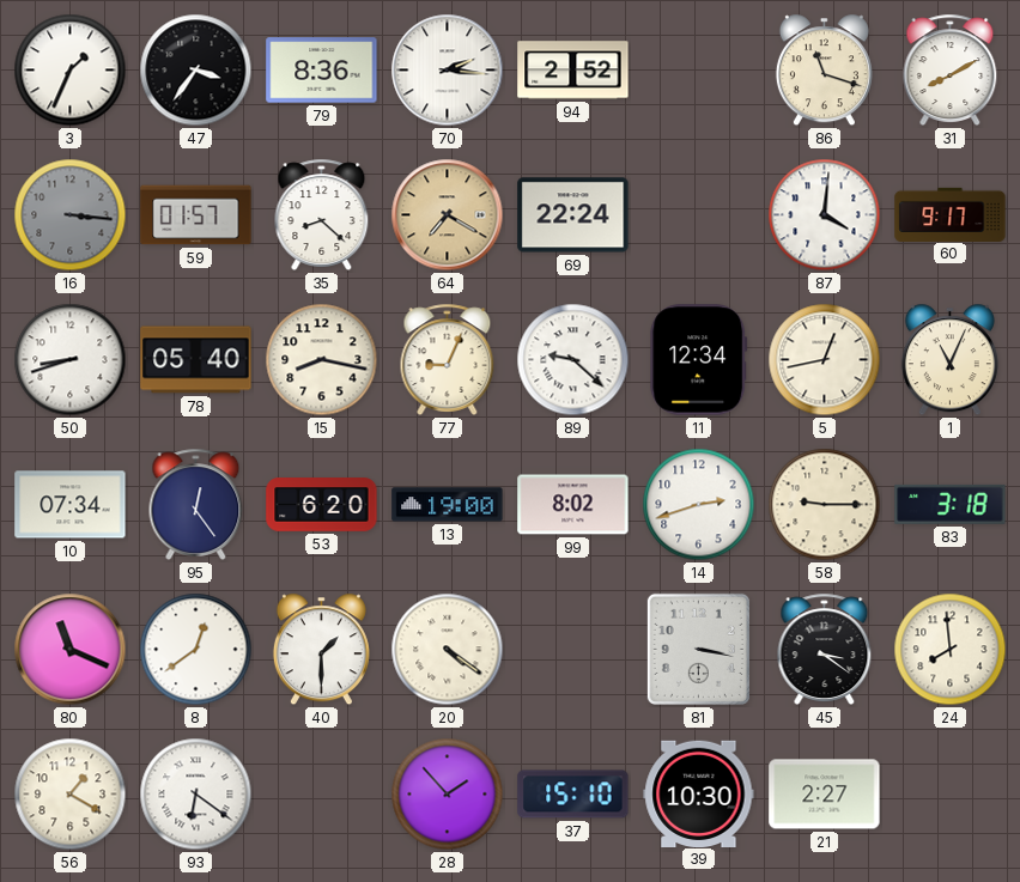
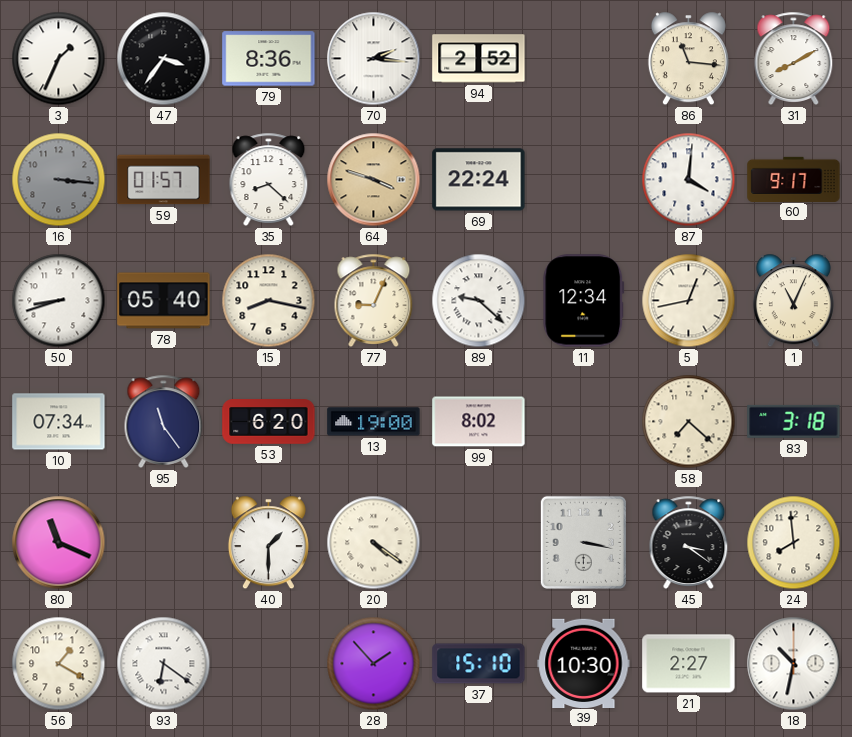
86: 11:18 -> 11:16
64: 7:20 -> 3:48
95: 12:24 -> 11:24
14: 2:42 -> none
58: 9:15 -> 7:22
8: 12:39 -> none
18: none -> 10:32
